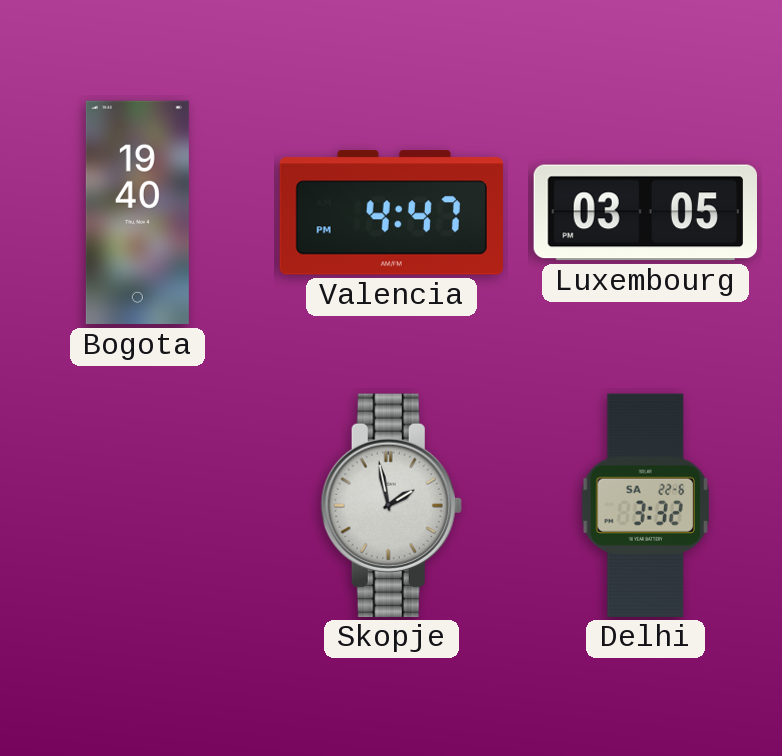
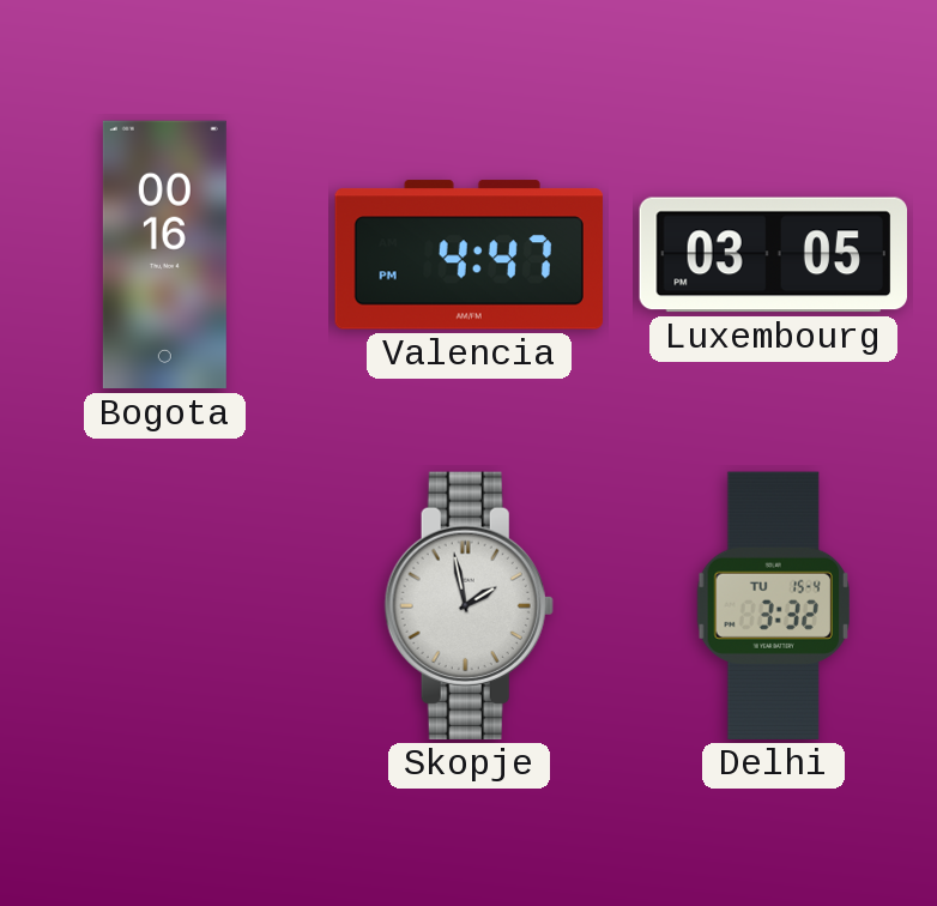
Bogota: 19:40 -> 00:16
Delhi date: SA 22-6 -> TU 15-4
